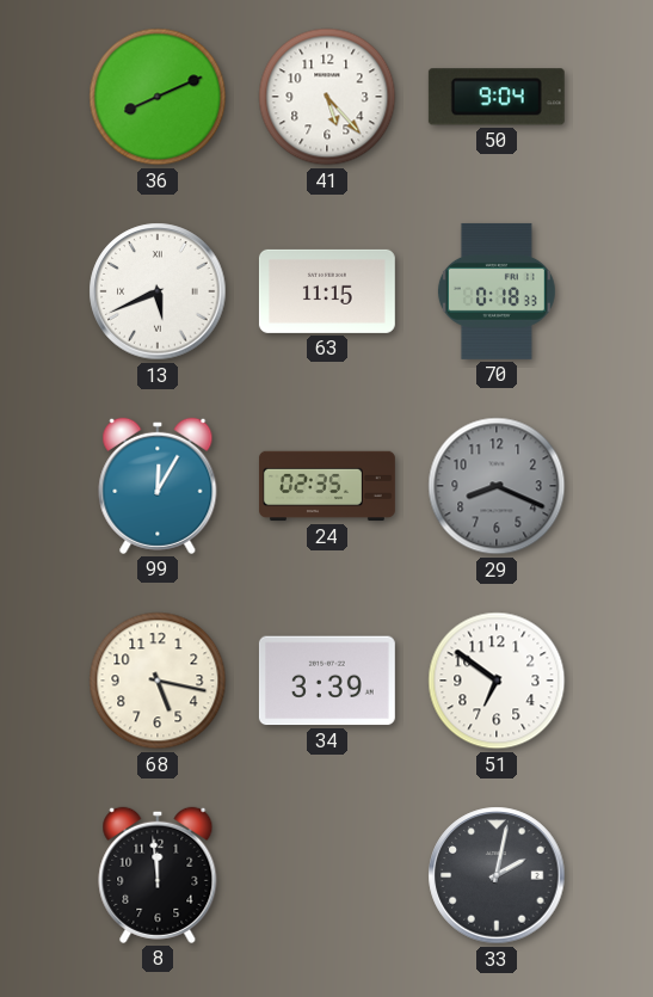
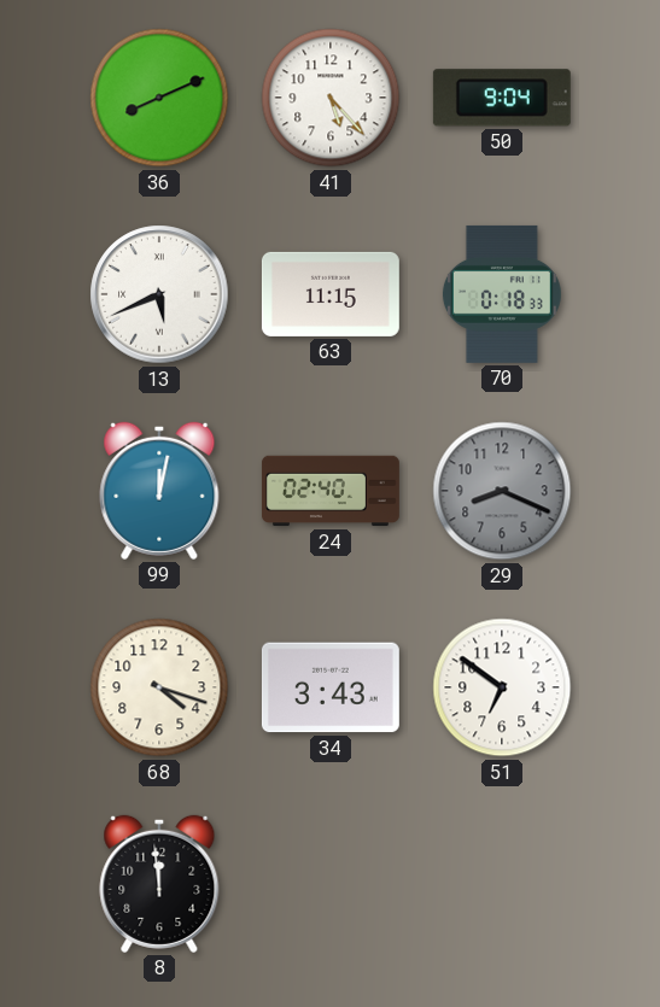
99: 12:05 -> 12:02
24: 02:35 -> 02:40
68: 5:17 -> 4:18
34: 3:39 -> 3:43
33: 2:02 -> none
